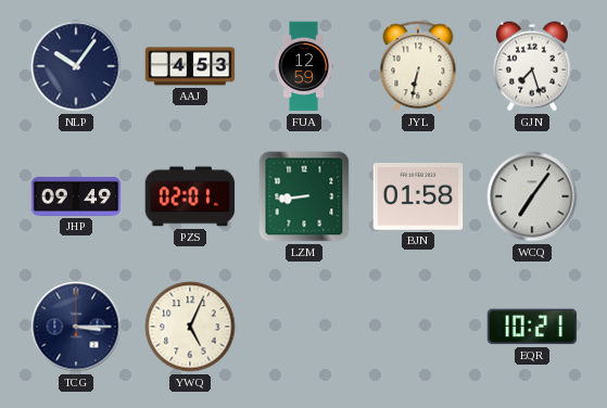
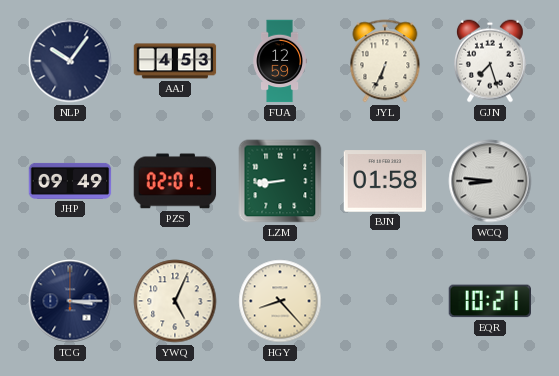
JYL: 6:32 -> 6:34
WCQ: 7:06 -> 8:46
HGY: none -> 8:23
